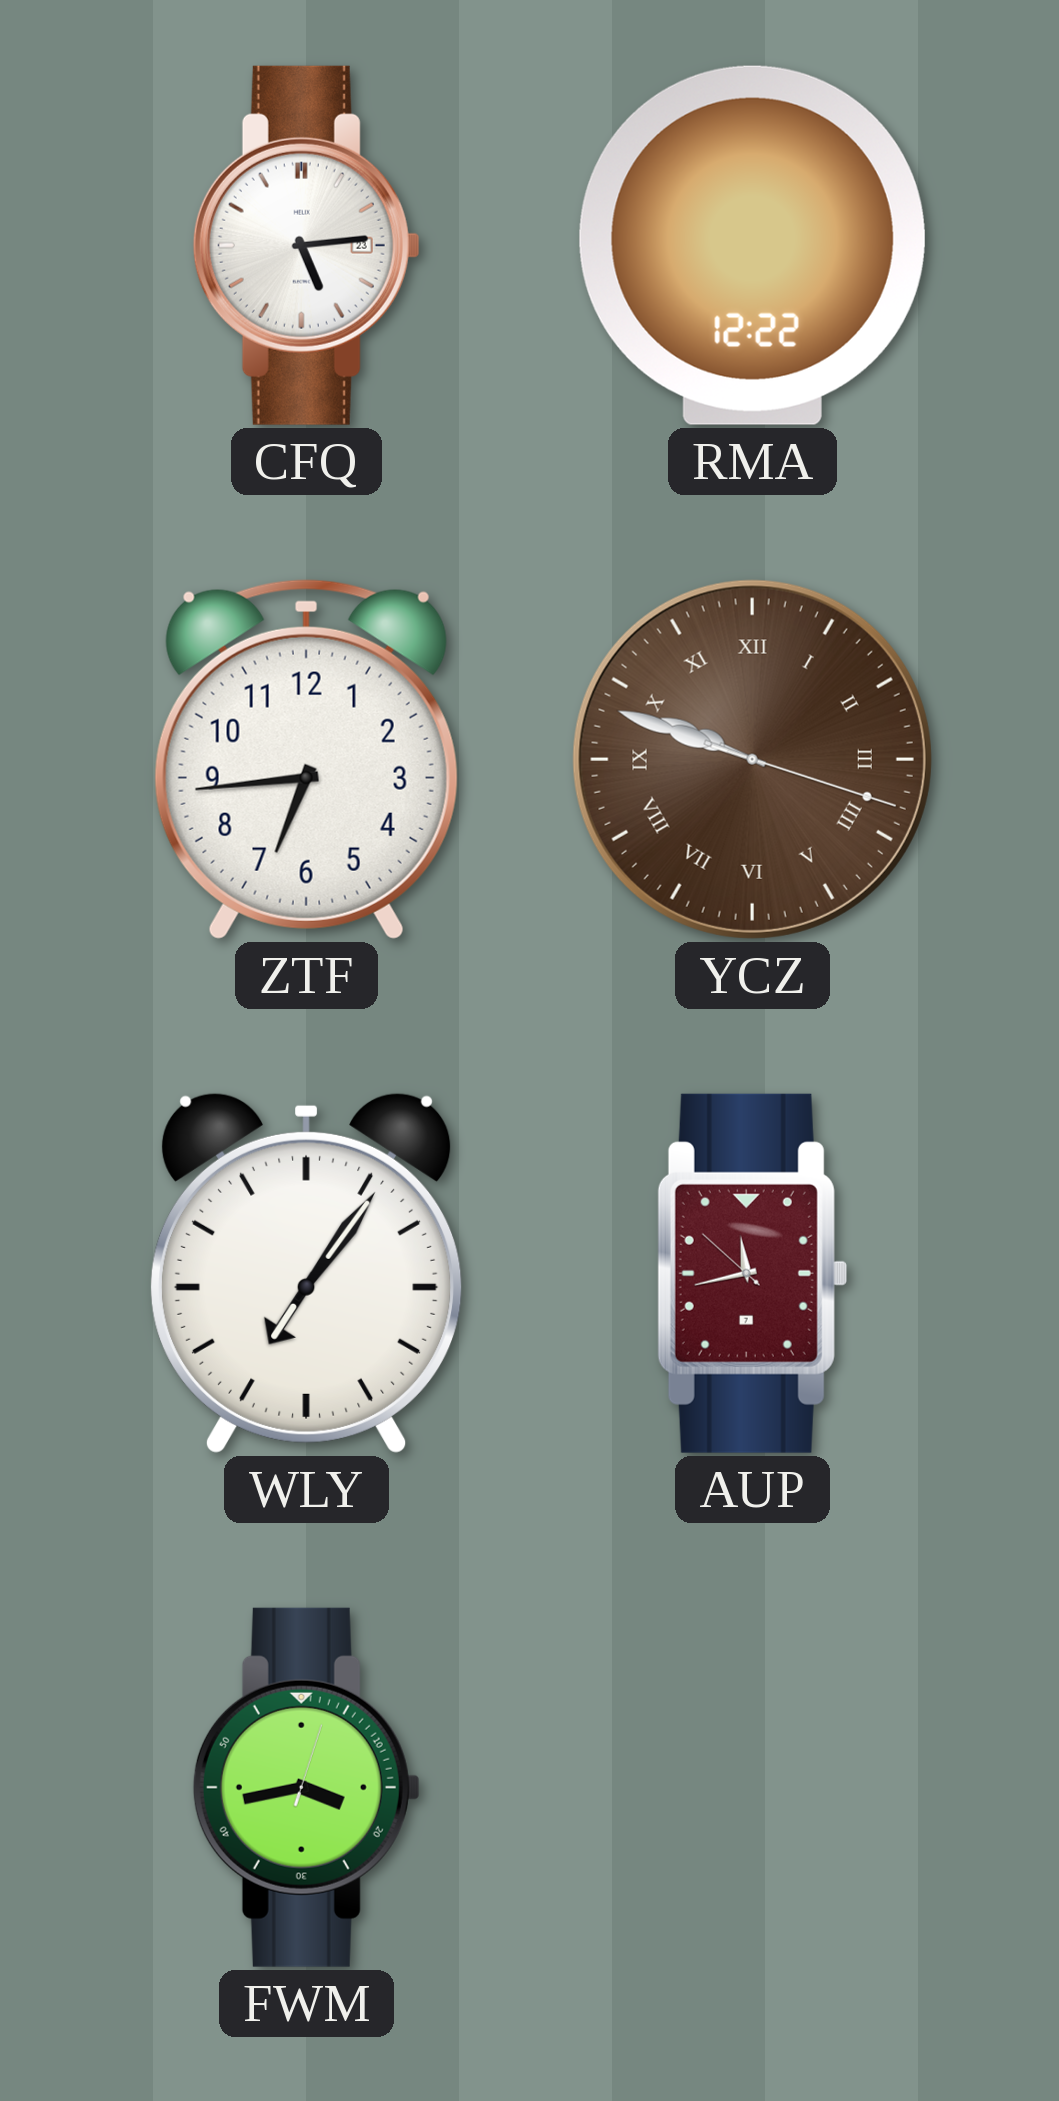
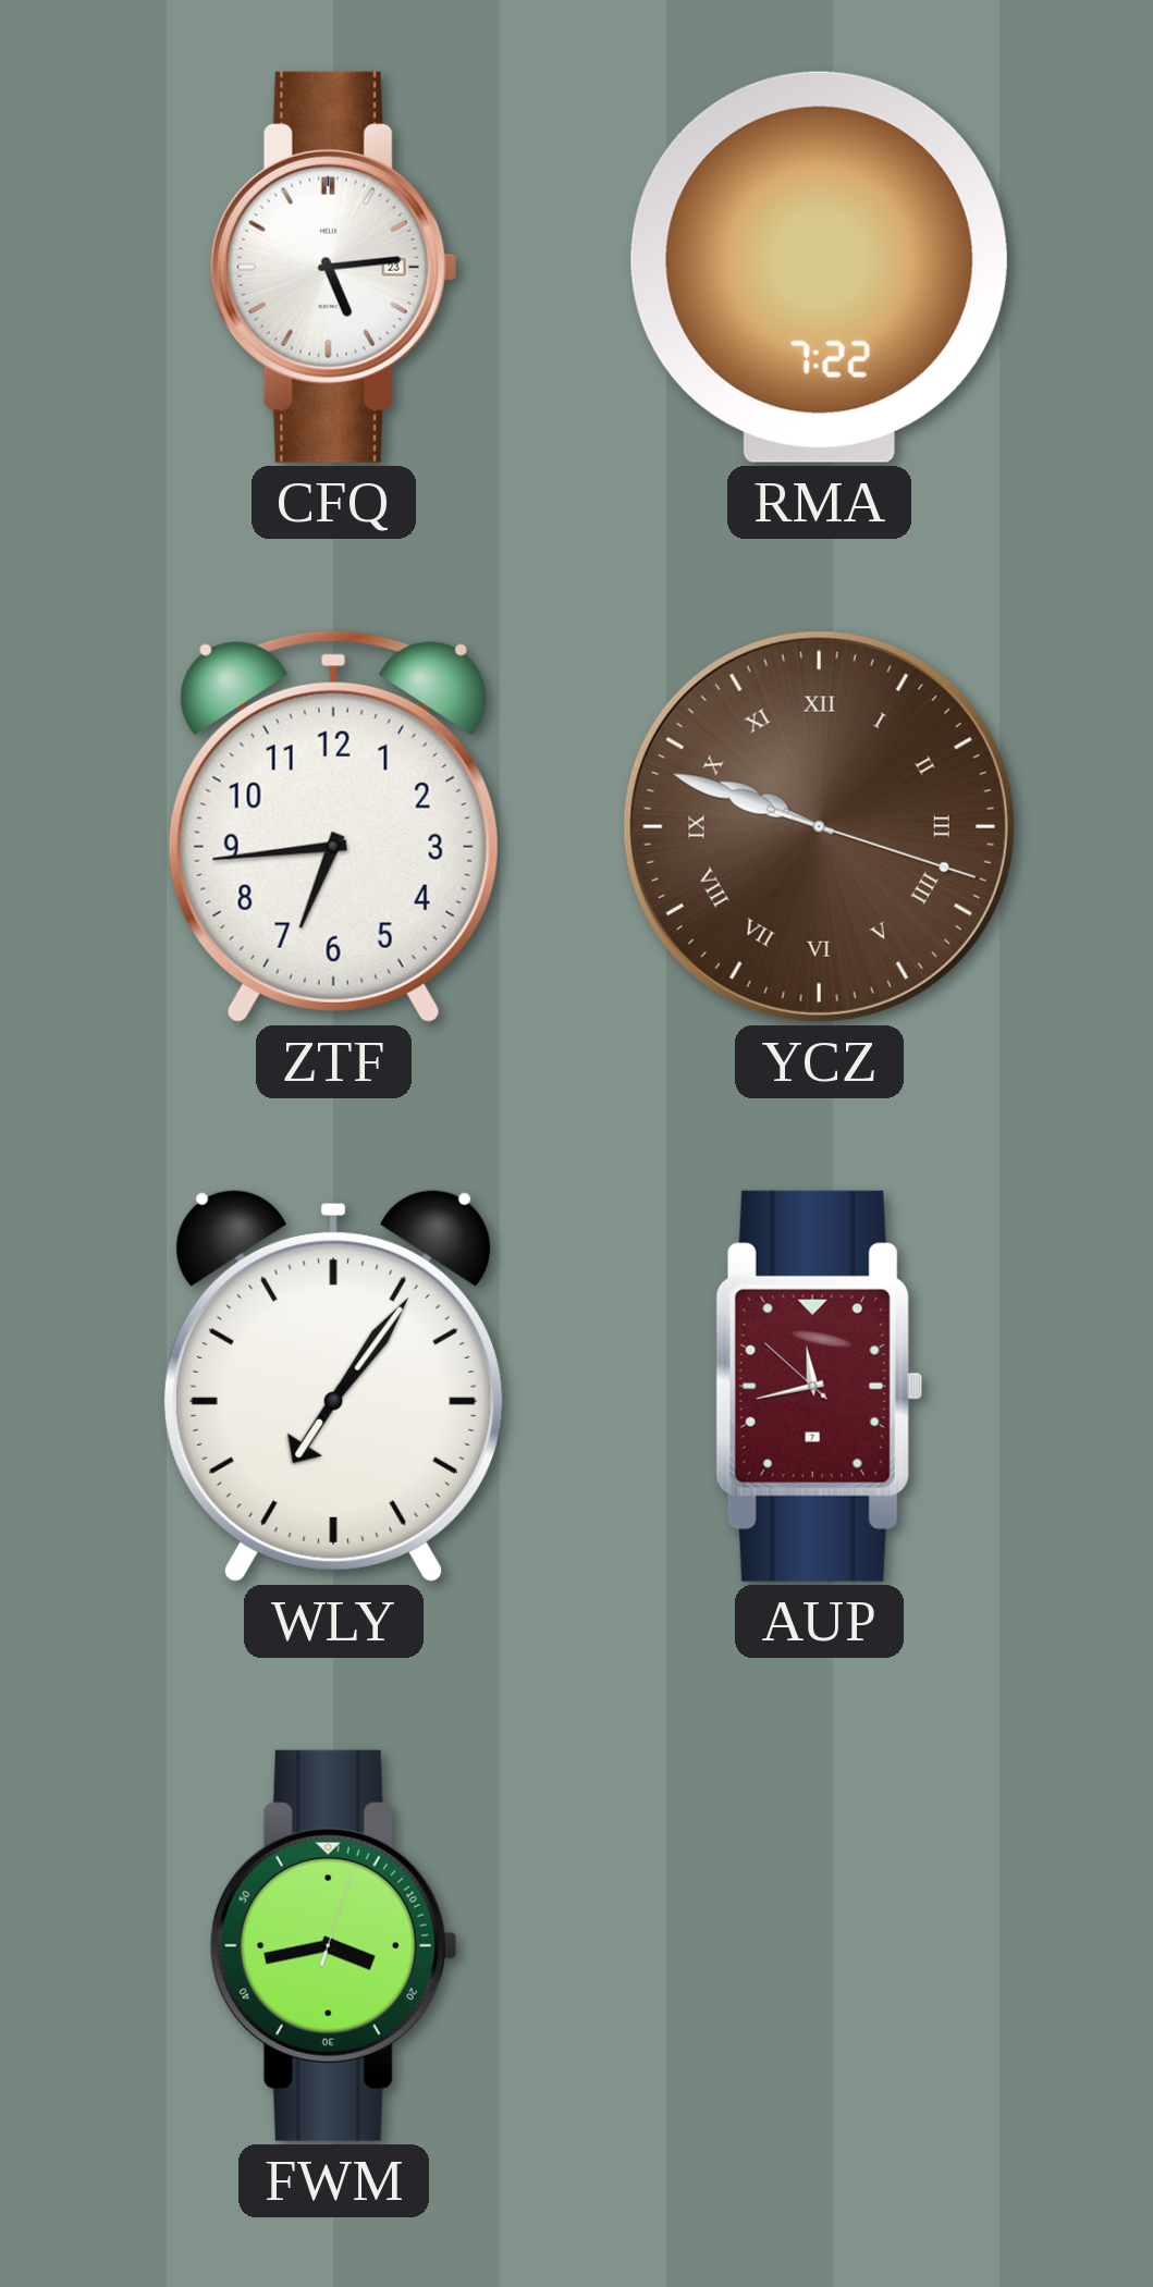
RMA: 12:22 -> 7:22
